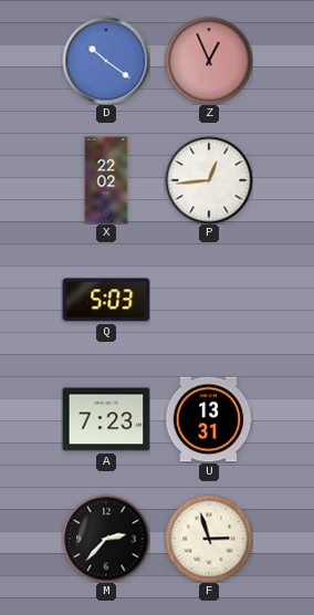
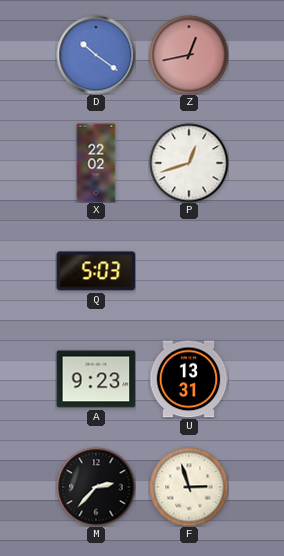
Z: 12:56 -> 12:43
P: 12:44 -> 12:42
A: 7:23 -> 9:23
